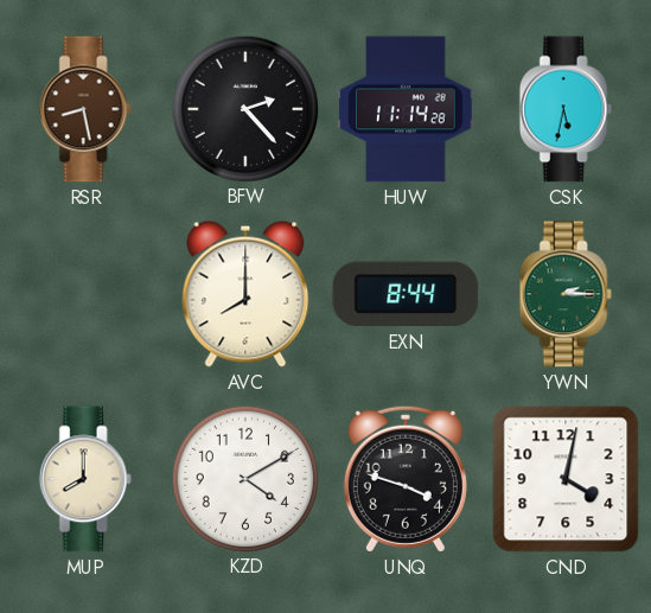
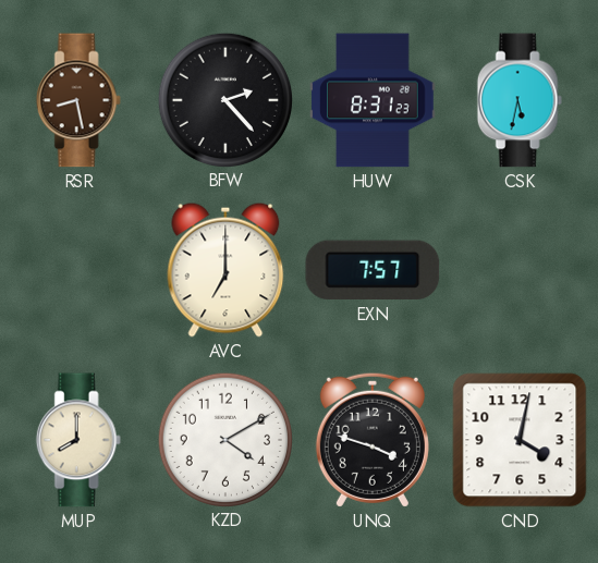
HUW: 11:14 -> 8:31
AVC: 8:00 -> 7:00
EXN: 8:44 -> 7:57
YWN: 2:15 -> none
